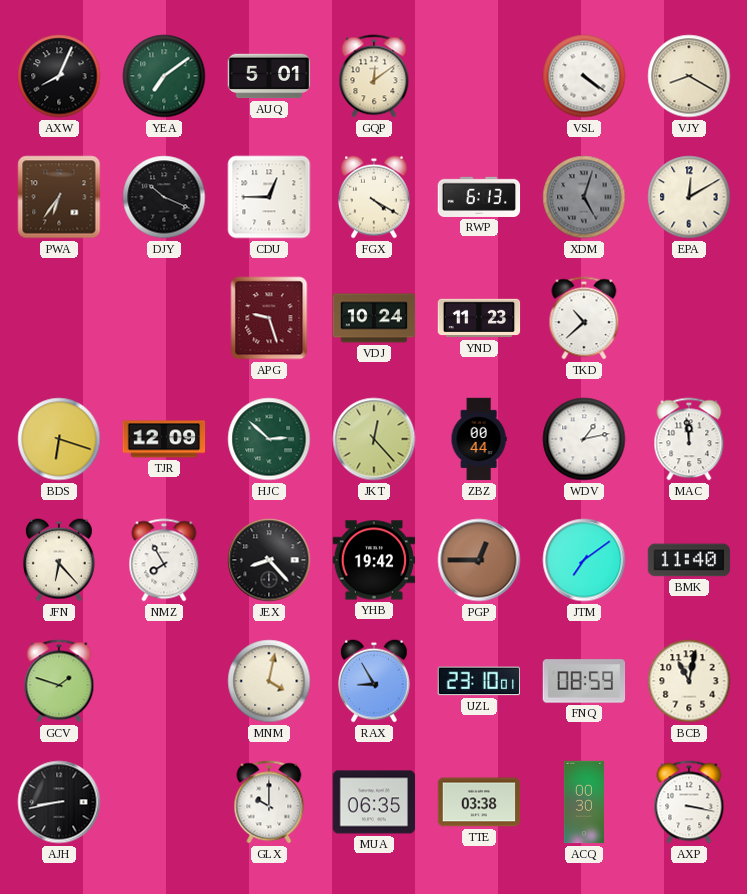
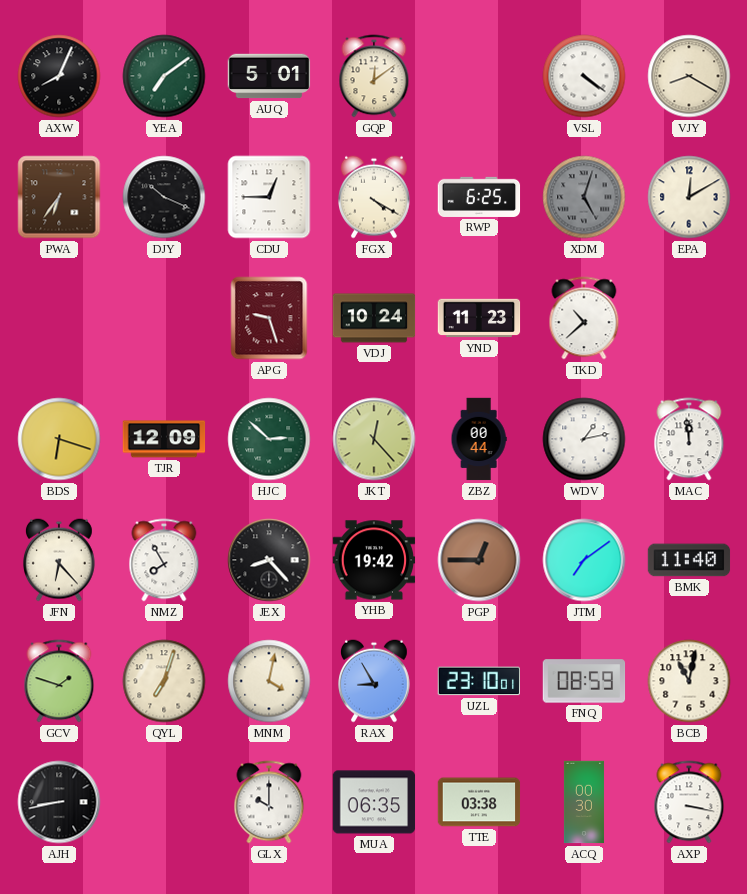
RWP: 6:13 -> 6:25
QYL: none -> 7:03
